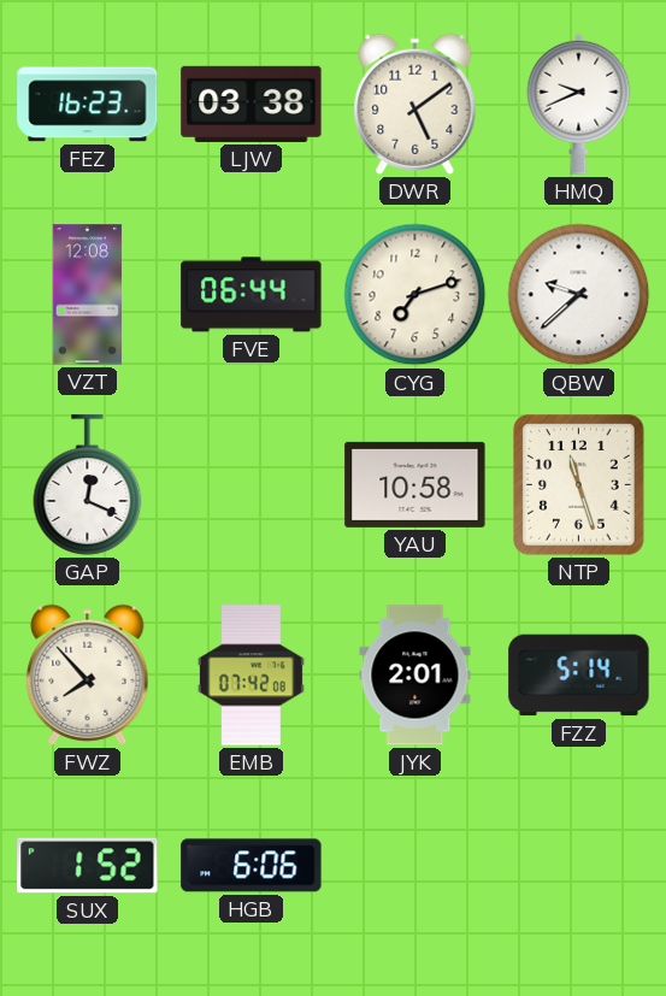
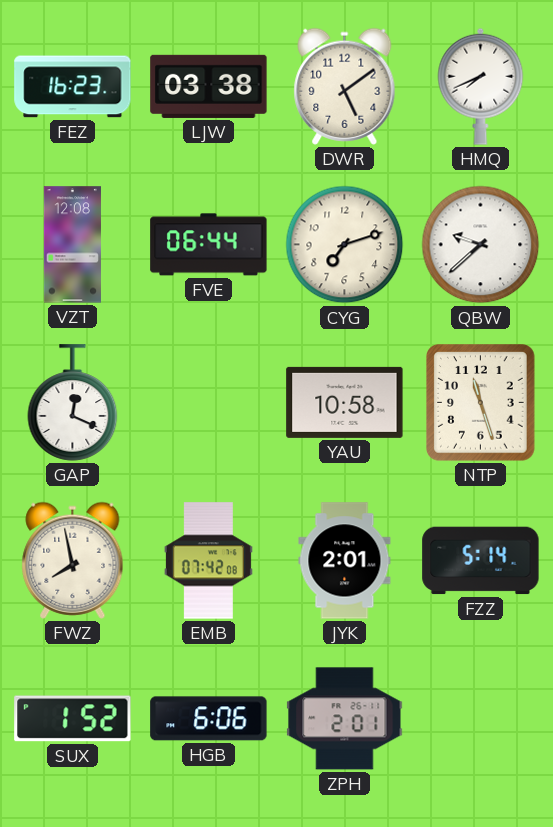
HMQ: 9:41 -> 7:41
FWZ: 7:53 -> 7:58
ZPH: none -> 2:01
